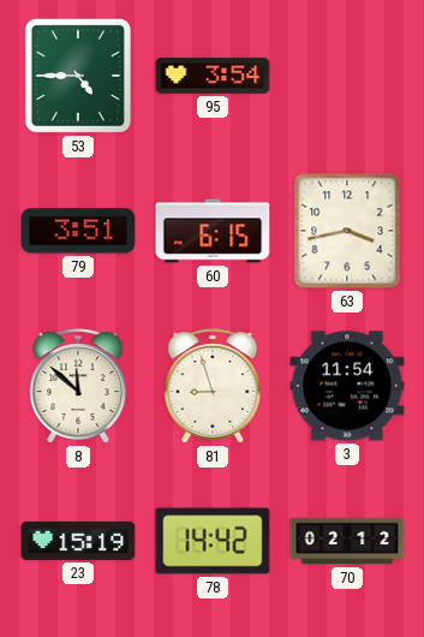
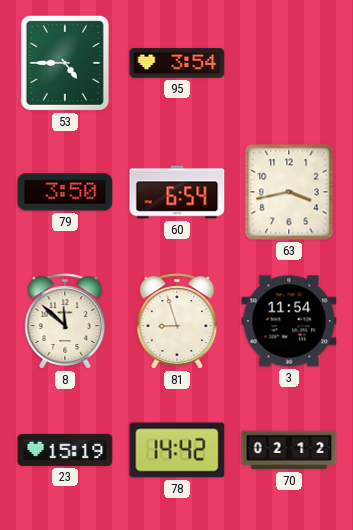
79: 3:51 -> 3:50
60: 6:15 -> 6:54
